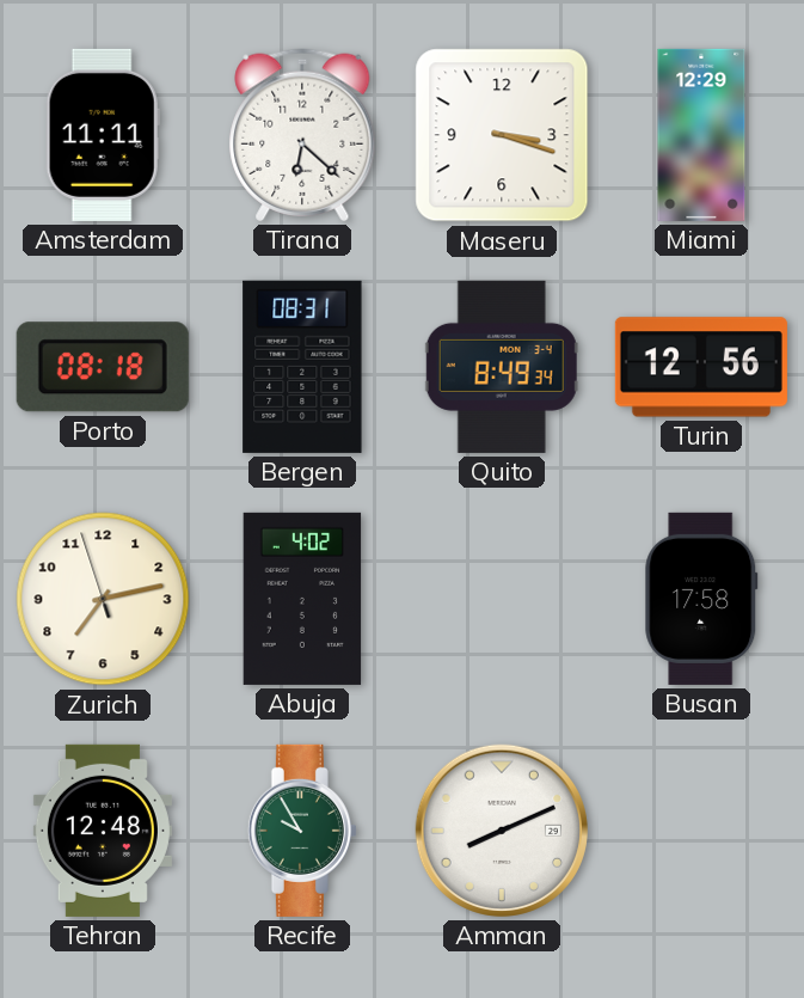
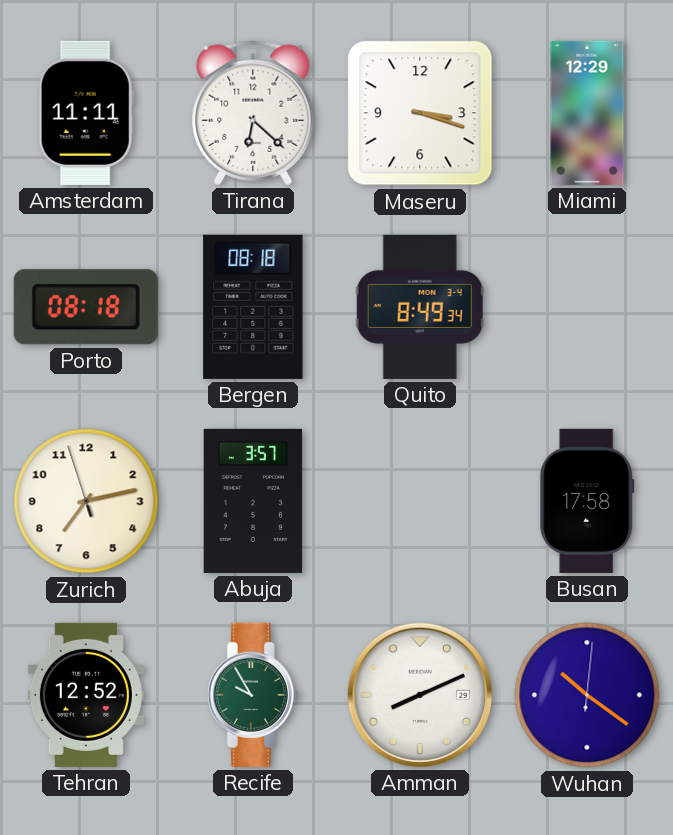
Bergen: 08:31 -> 08:18
Turin: 12:56 -> none
Abuja: 4:02 -> 3:57
Tehran: 12:48 -> 12:52
Wuhan: none -> 10:21
